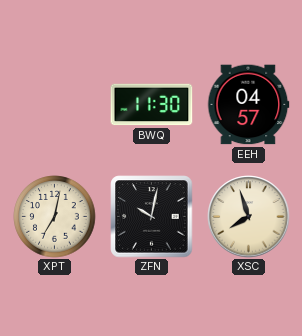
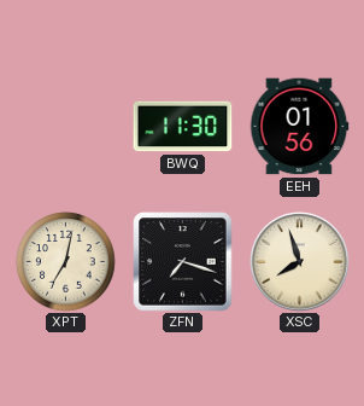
EEH: 04:57 -> 01:56
ZFN: 10:02 -> 7:18
